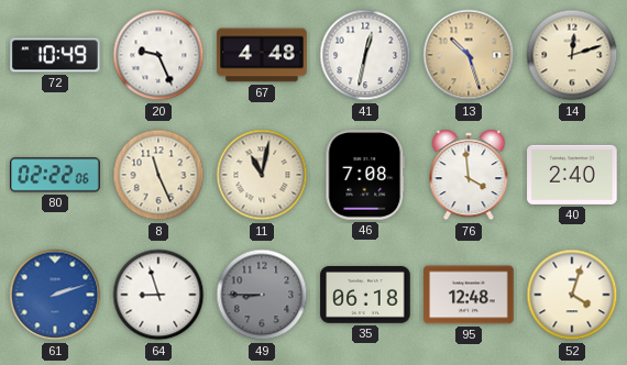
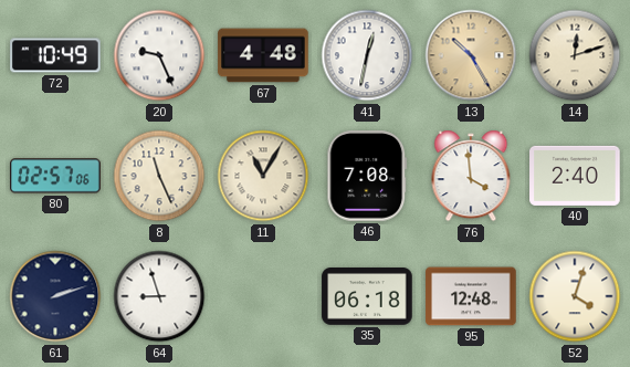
13: 10:27 -> 10:25
80: 02:22 -> 02:57
11: 11:02 -> 11:05
61 dial: blue -> navy
49: 8:45 -> none
